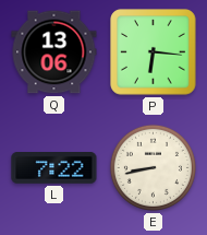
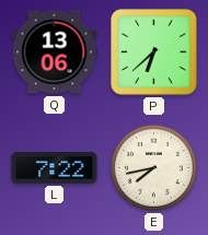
P: 6:16 -> 6:38
E: 8:43 -> 7:43
